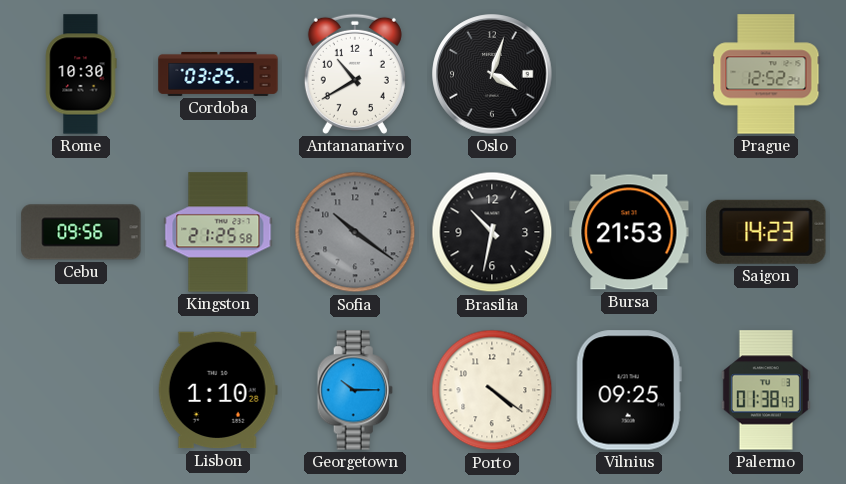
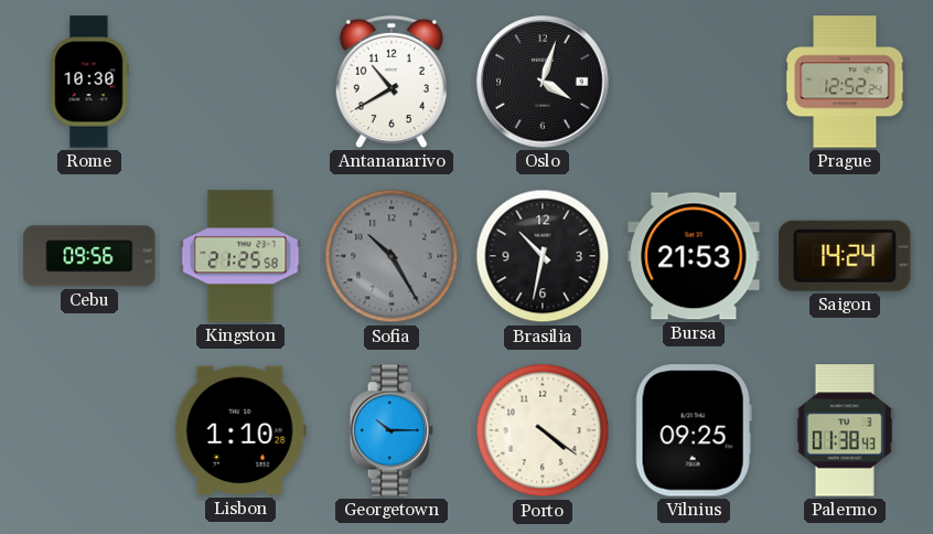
Cordoba: 03:25 -> none
Sofia: 10:21 -> 10:25
Saigon: 14:23 -> 14:24
